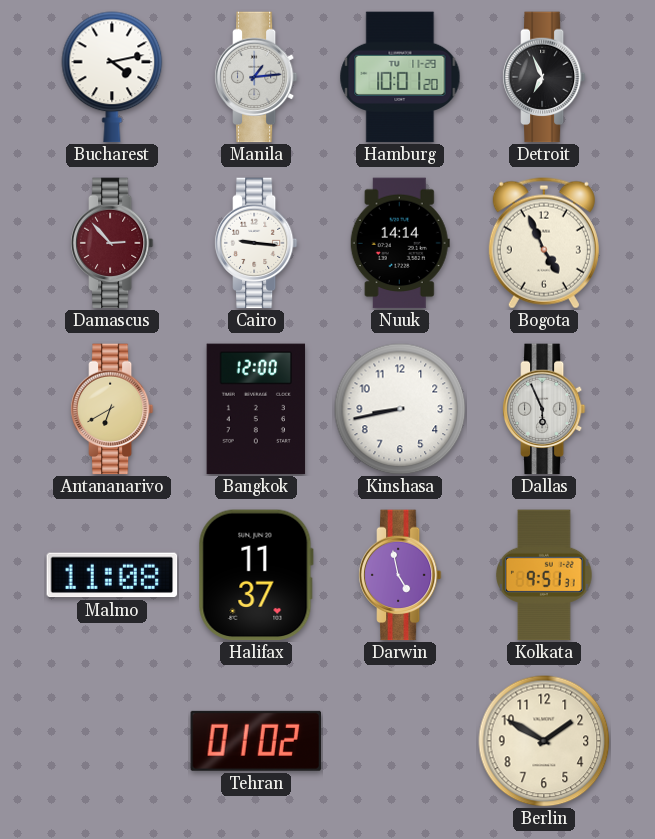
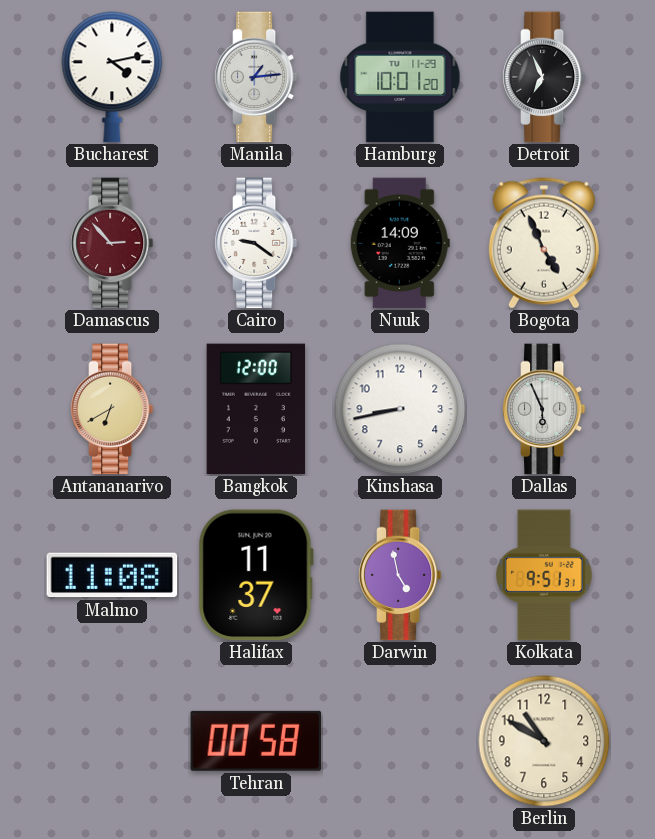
Cairo: 9:16 -> 9:21
Nuuk: 14:14 -> 14:09
Tehran: 01:02 -> 00:58
Berlin: 1:50 -> 10:50
